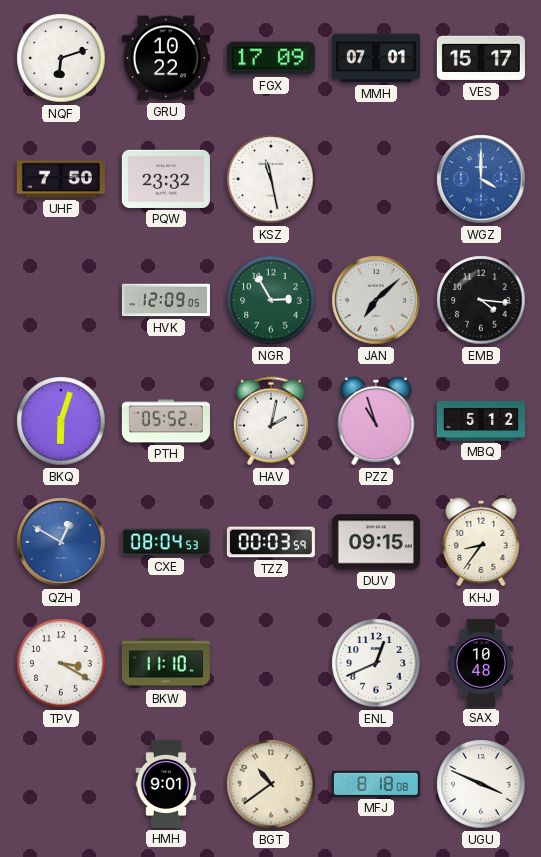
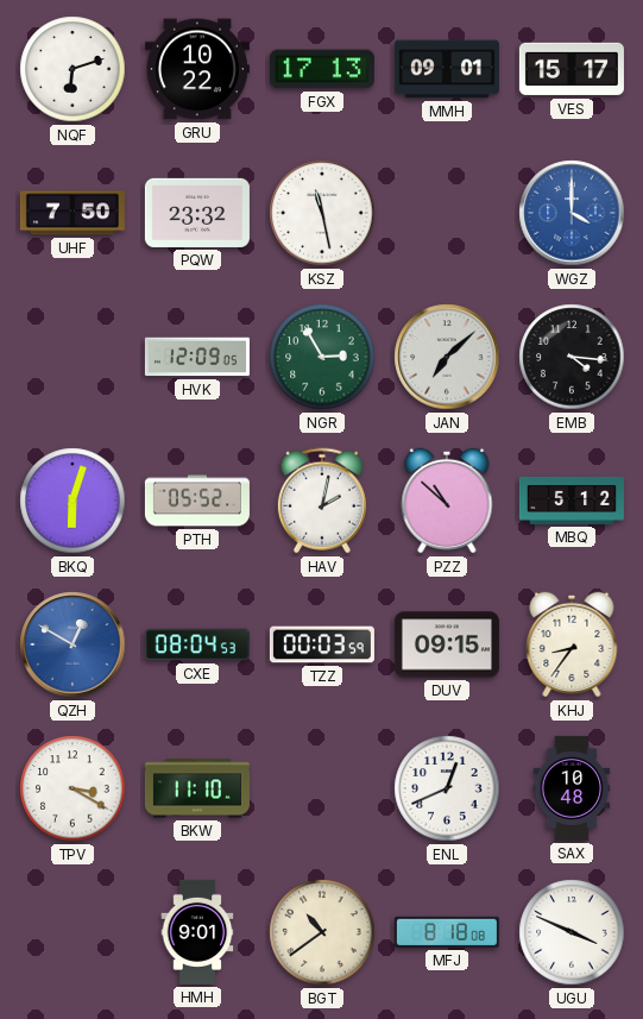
FGX: 17:09 -> 17:13
MMH: 07:01 -> 09:01
PZZ: 10:57 -> 10:52
